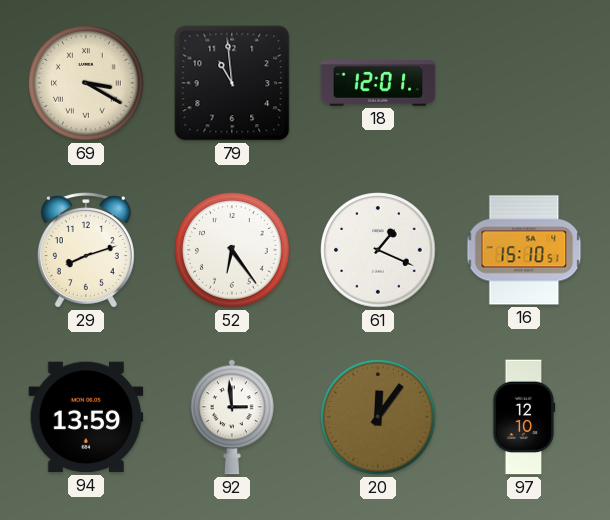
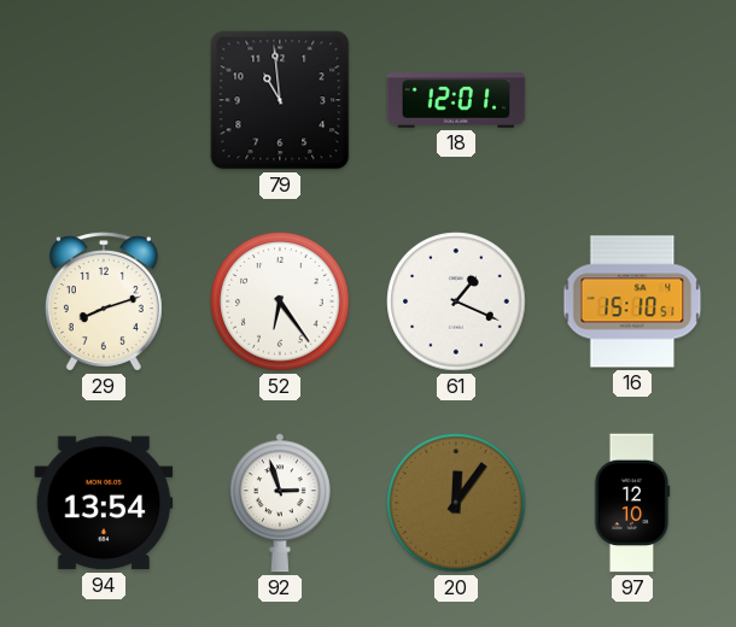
69: 3:20 -> none
94: 13:59 -> 13:54
92: 2:59 -> 2:57
